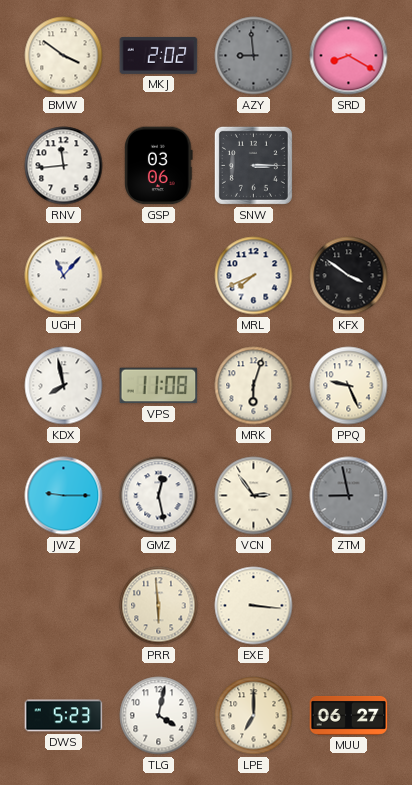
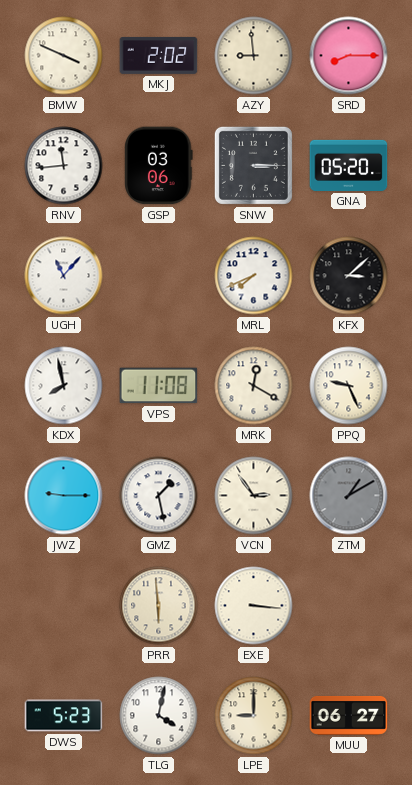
BMW: 3:51 -> 3:49
AZY dial: grey -> cream
SRD: 8:20 -> 8:15
GNA: none -> 05:20
KFX: 3:51 -> 3:08
MRK: 6:03 -> 12:20
GMZ: 12:28 -> 1:28
ZTM: 8:58 -> 1:10
LPE: 7:00 -> 9:00
